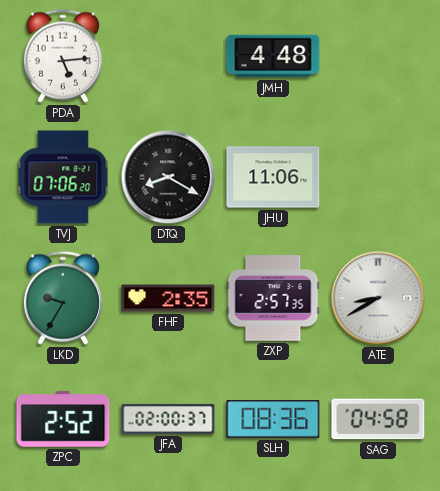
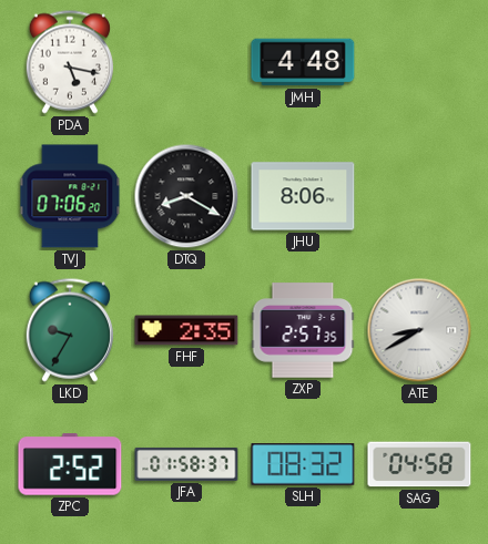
PDA: 5:14 -> 5:17
JHU: 11:06 -> 8:06
JFA: 02:00 -> 01:58
SLH: 08:36 -> 08:32
